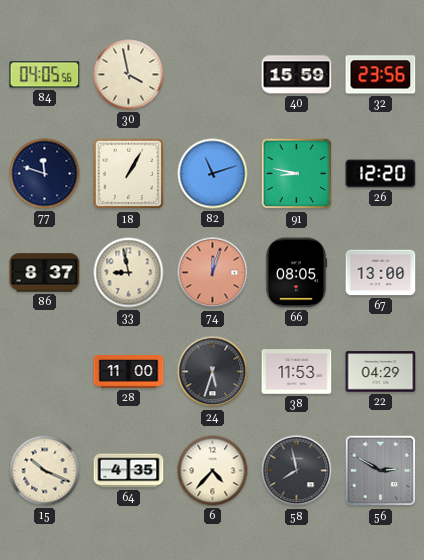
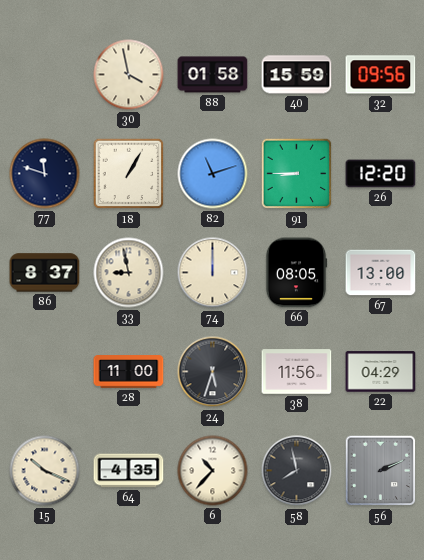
84: 04:05 -> none
88: none -> 01:58
32: 23:56 -> 09:56
91: 8:47 -> 8:45
74: 12:03 -> 12:00
74 dial: salmon -> cream
38: 11:53 -> 11:56
6: 4:37 -> 10:37
56: 2:50 -> 2:11
